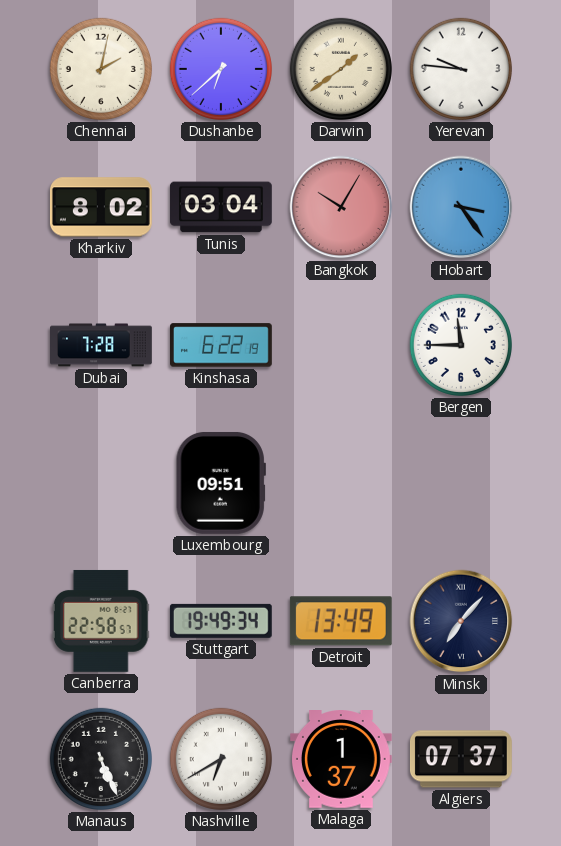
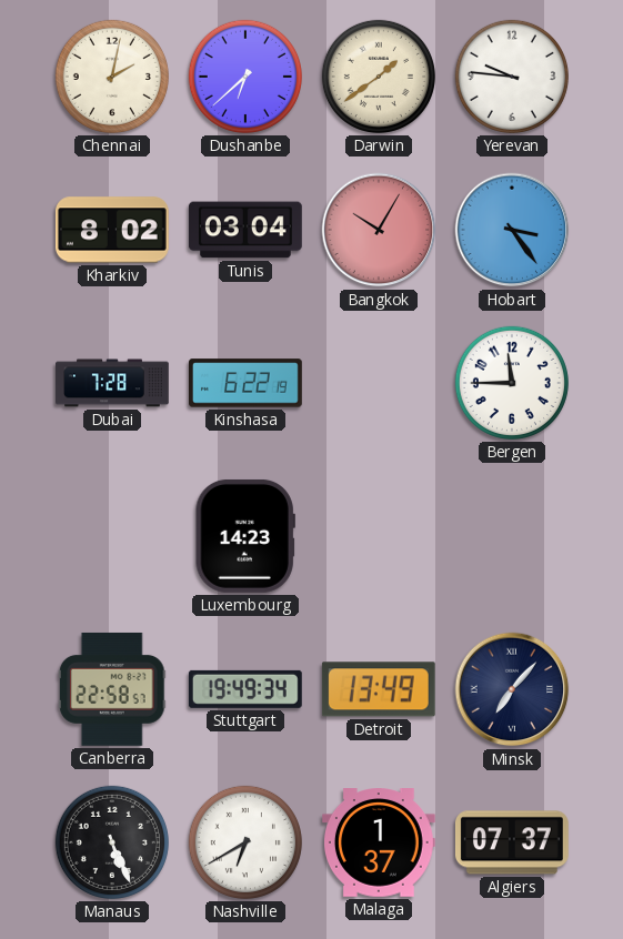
Luxembourg: 09:51 -> 14:23
